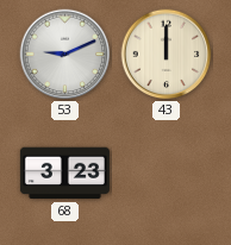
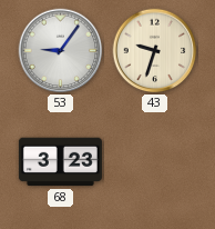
53: 9:11 -> 9:06
43: 12:00 -> 9:33
